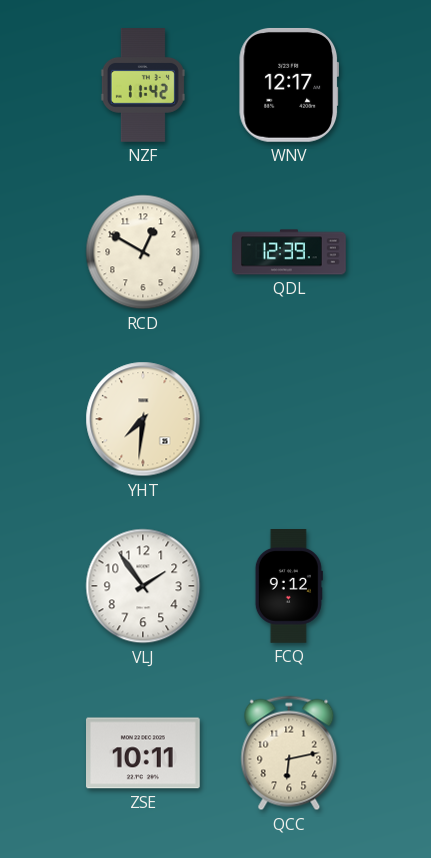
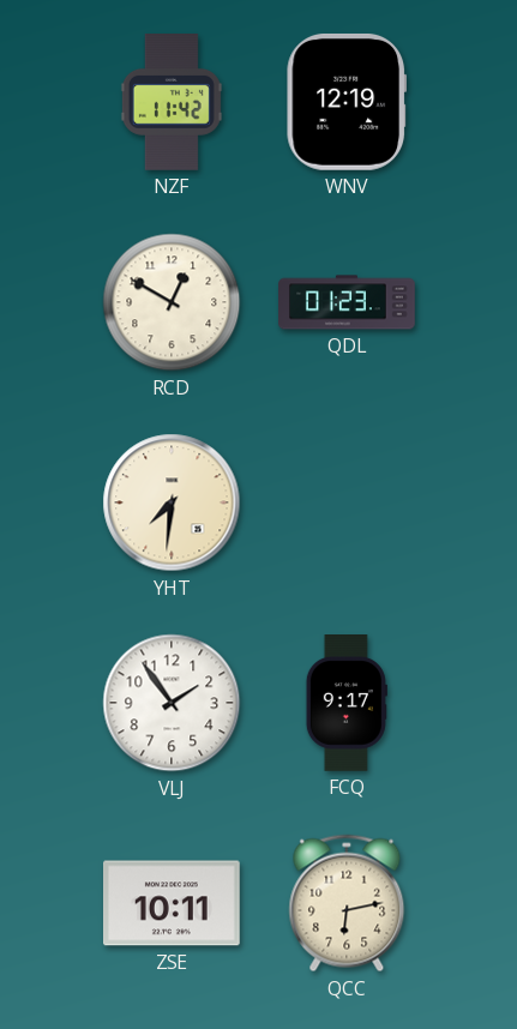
WNV: 12:17 -> 12:19
QDL: 12:39 -> 01:23
FCQ: 9:12 -> 9:17
